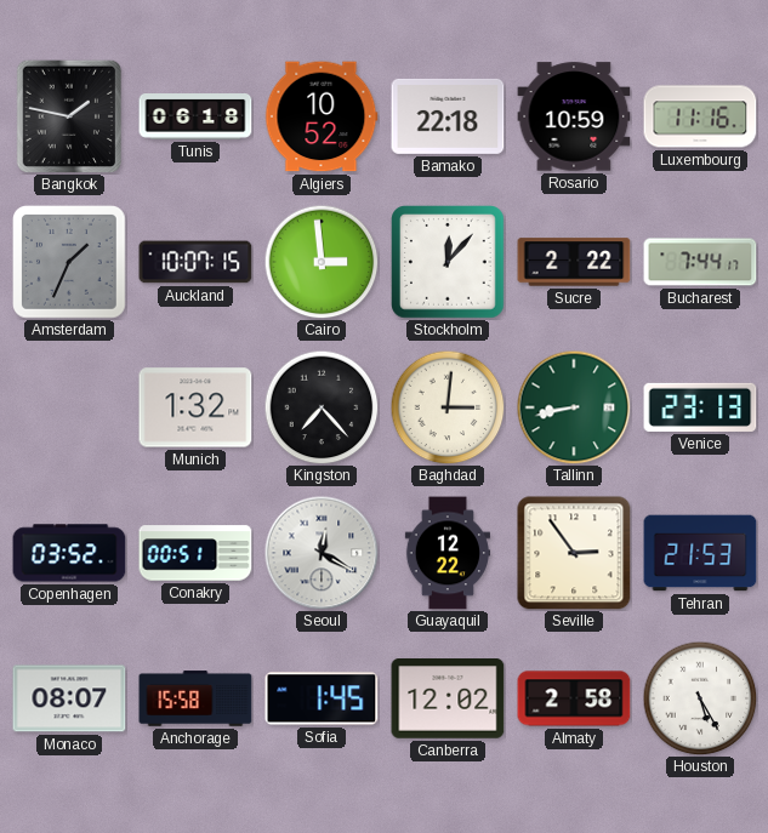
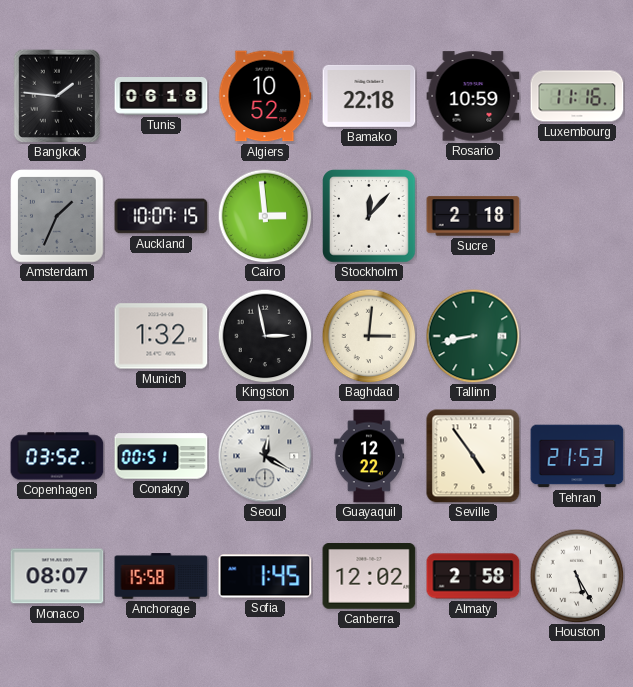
Bangkok: 1:47 -> 1:46
Sucre: 2:22 -> 2:18
Bucharest: 7:44 -> none
Kingston: 7:23 -> 2:58
Venice: 23:13 -> none
Seville: 2:54 -> 4:54
